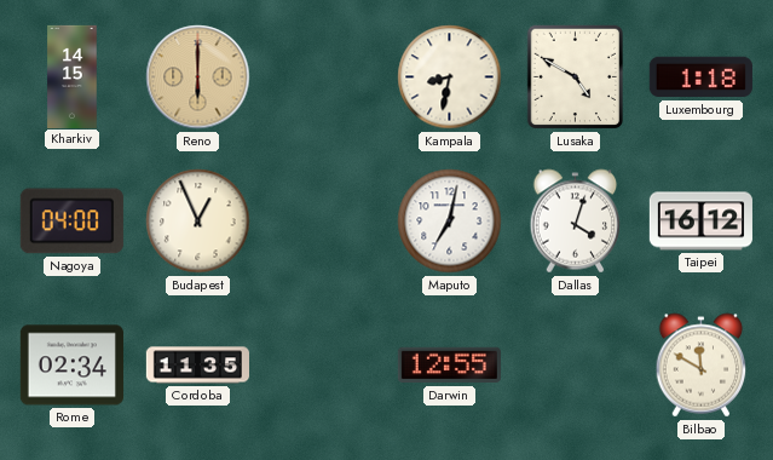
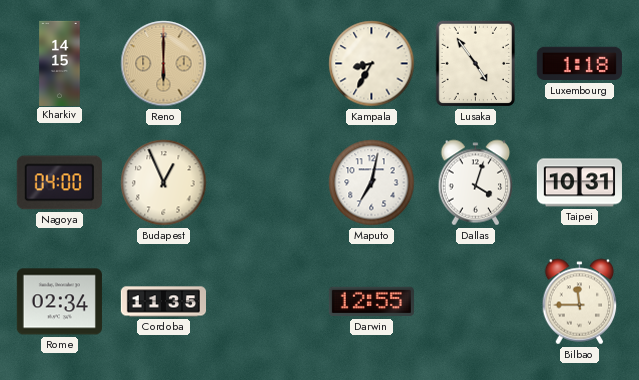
Kampala: 8:32 -> 8:35
Lusaka: 4:50 -> 4:54
Taipei: 16:12 -> 10:31
Bilbao: 11:50 -> 11:45
